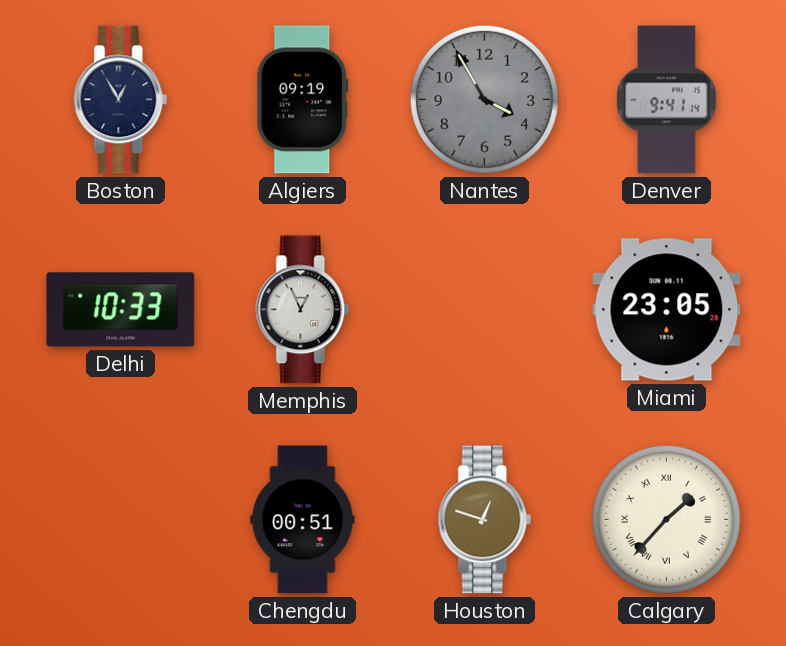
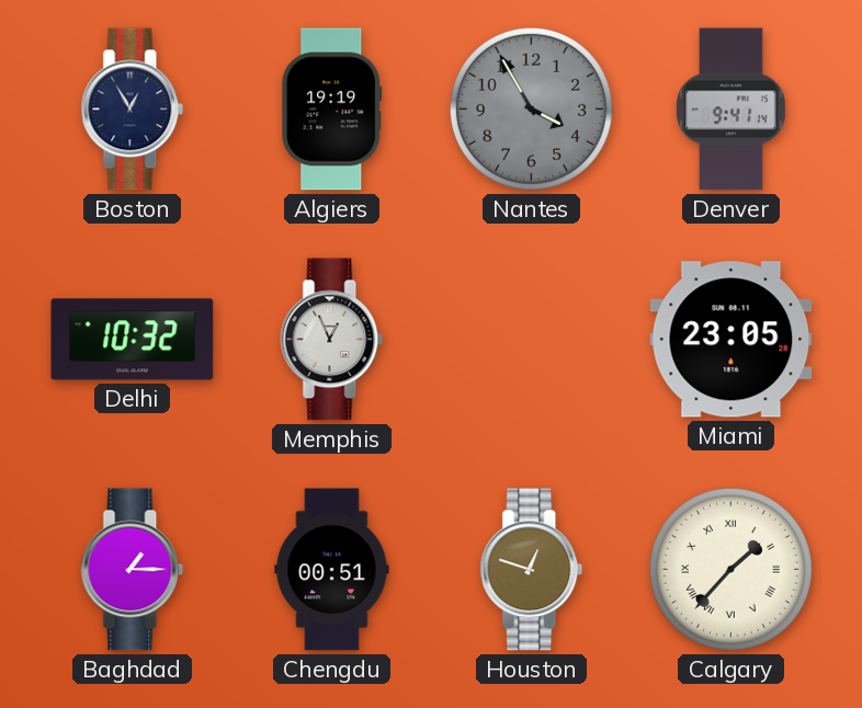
Algiers: 09:19 -> 19:19
Delhi: 10:33 -> 10:32
Baghdad: none -> 1:15
